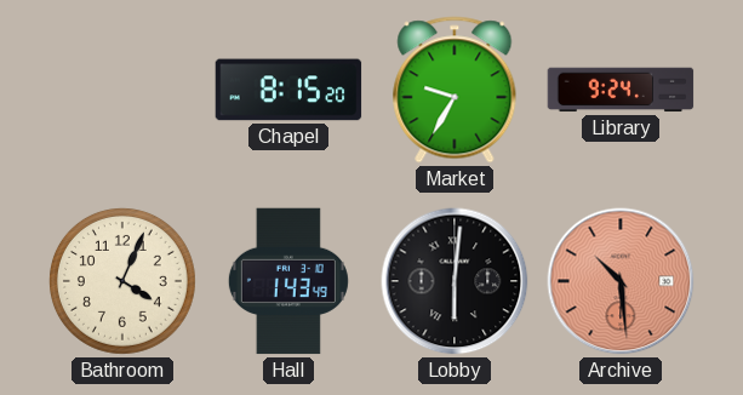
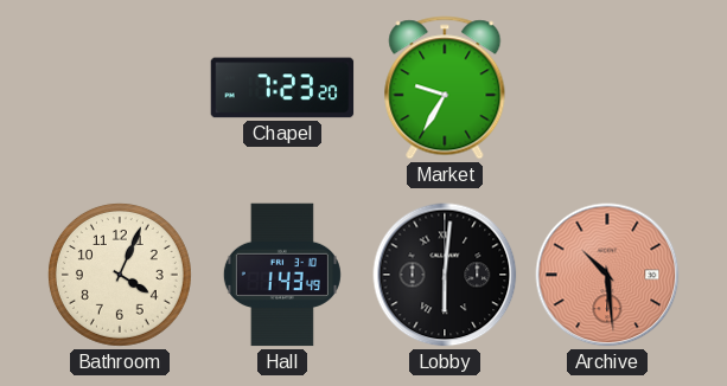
Chapel: 8:15 -> 7:23
Library: 9:24 -> none
